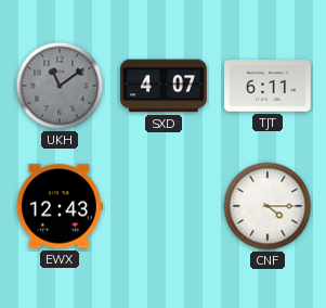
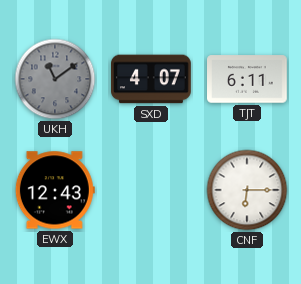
CNF: 4:15 -> 6:15
